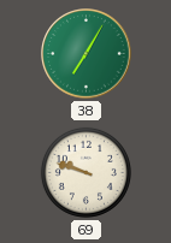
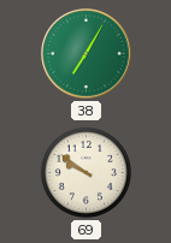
69: 9:48 -> 9:51
